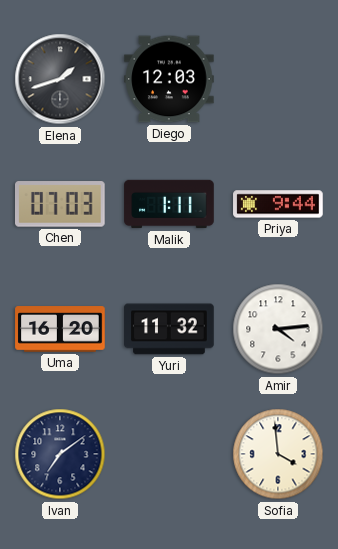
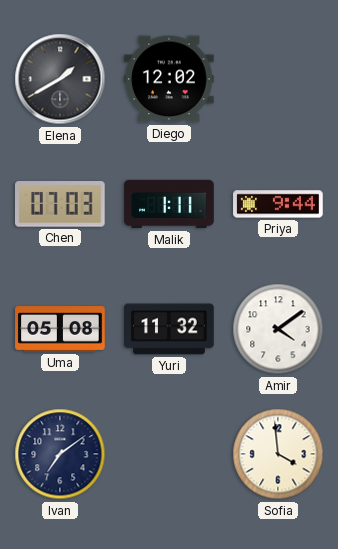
Elena: 1:42 -> 1:40
Diego: 12:03 -> 12:02
Uma: 16:20 -> 05:08
Amir: 4:14 -> 4:09
